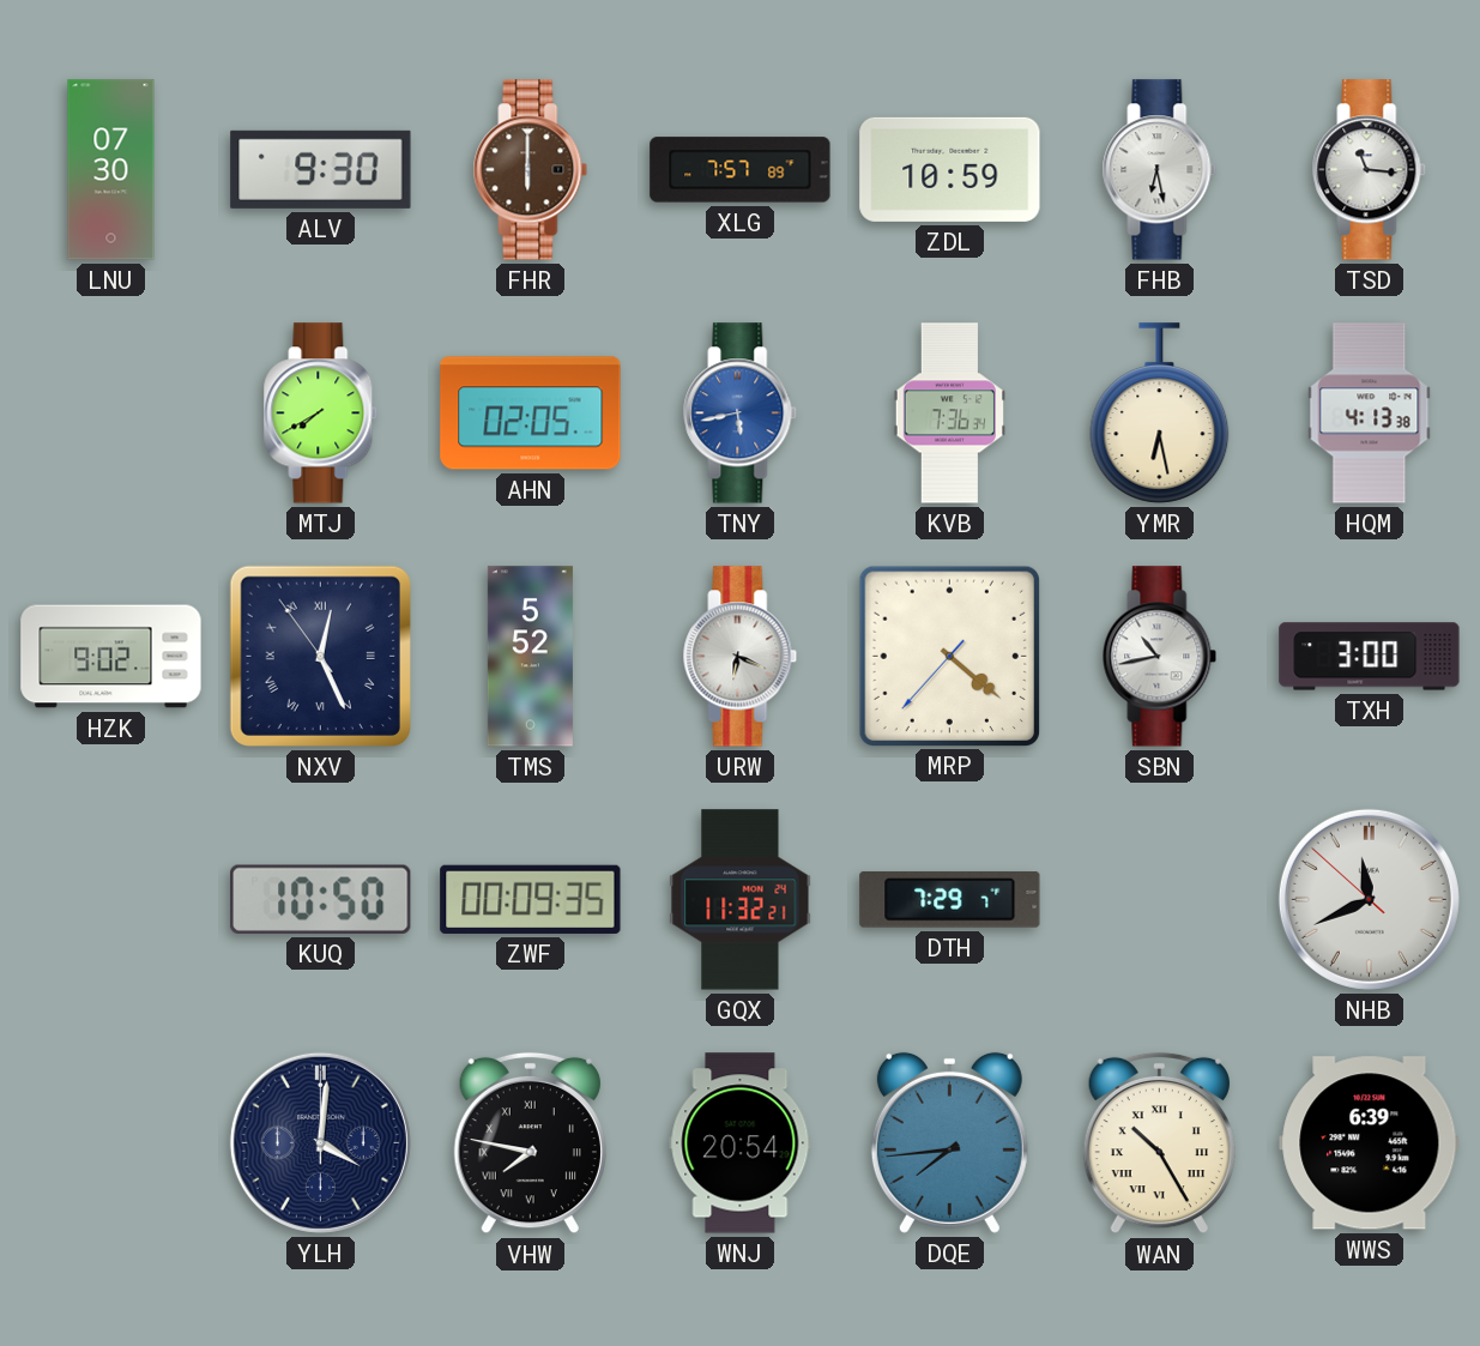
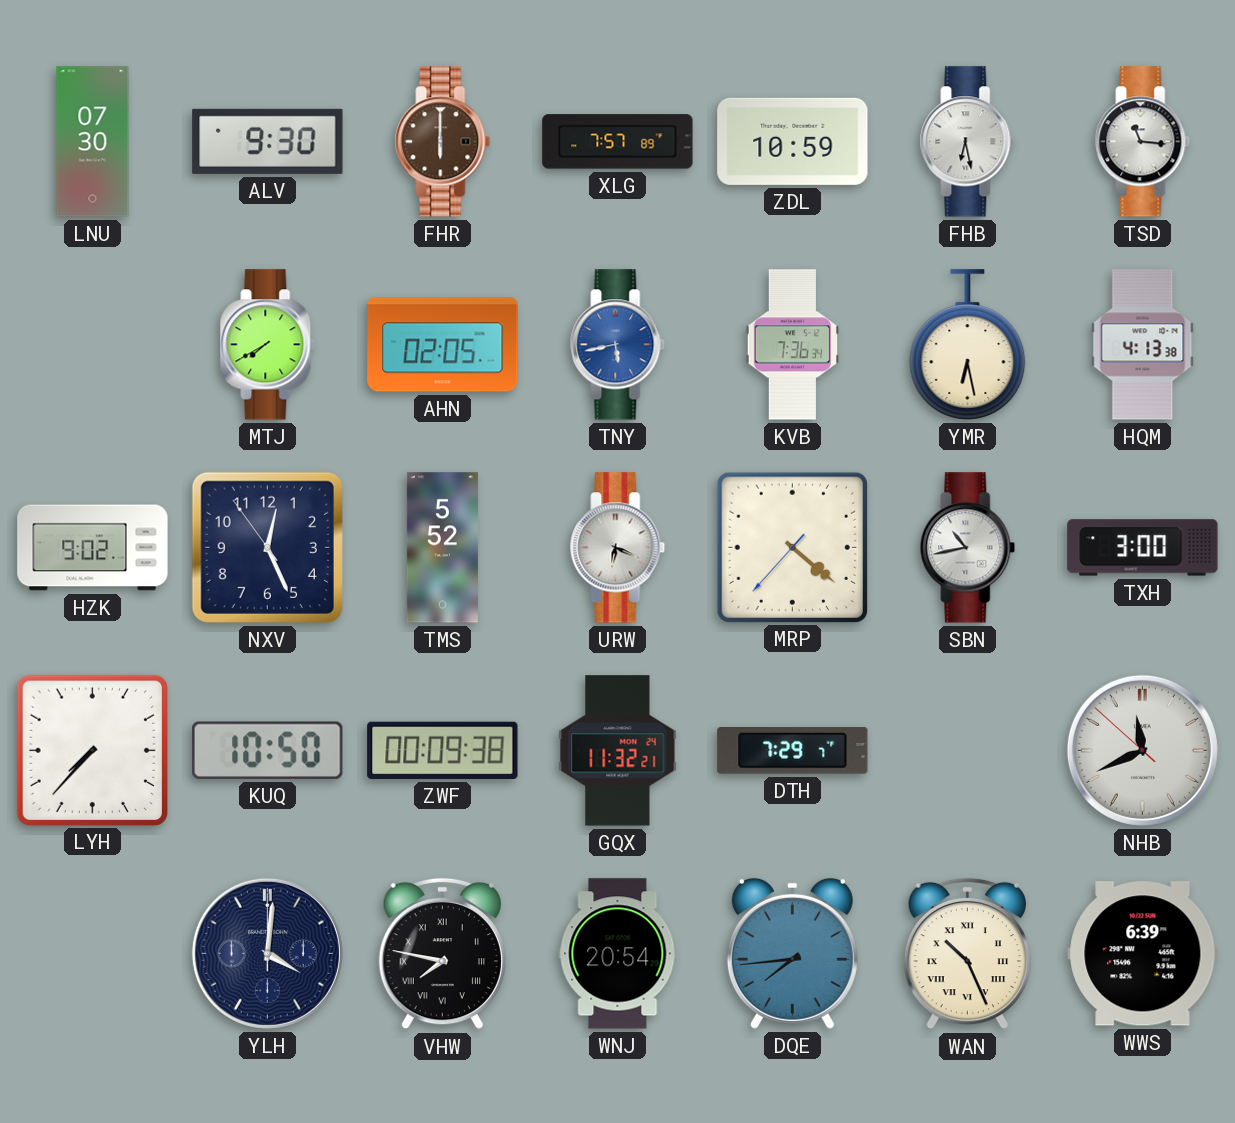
NXV numerals: Roman -> Arabic
LYH: none -> 7:37
ZWF: 00:09:35 -> 00:09:38
WAN: 10:25 -> 10:26
